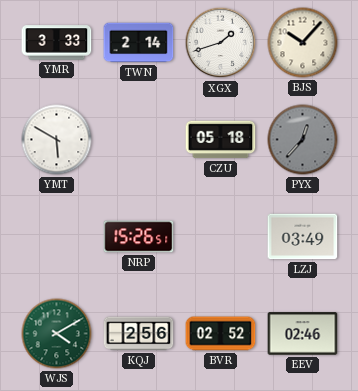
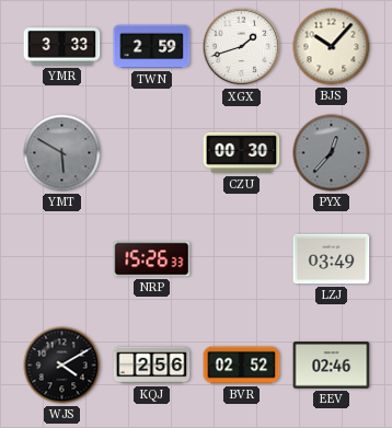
TWN: 2:14 -> 2:59
YMT dial: white -> grey
CZU: 05:18 -> 00:30
NRP: 15:26:51 -> 15:26:33
WJS dial: green -> black
